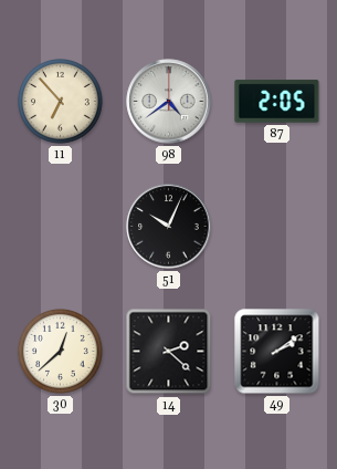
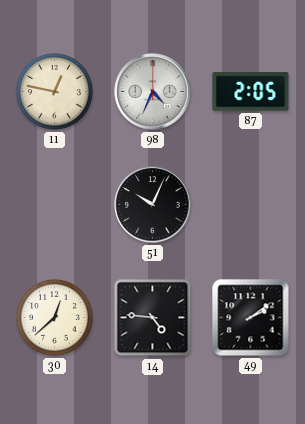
11: 6:53 -> 12:47
98: 4:39 -> 4:34
14: 2:22 -> 4:46
